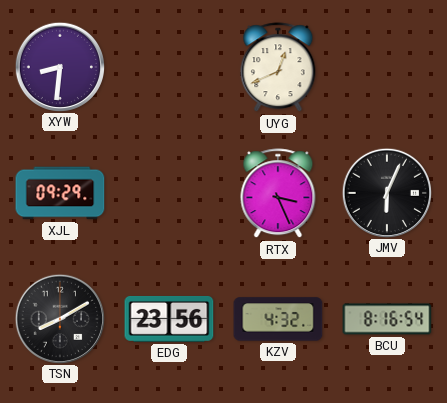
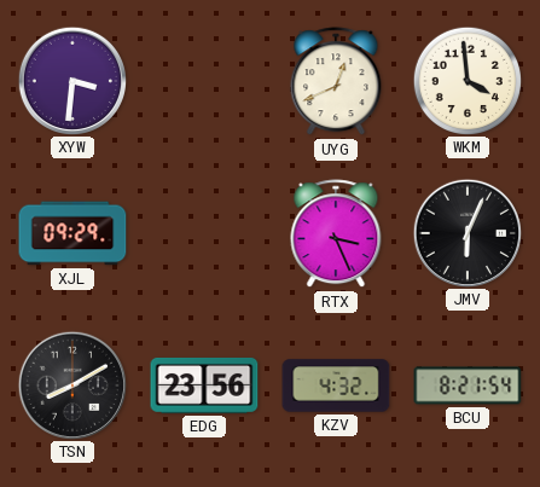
XYW: 8:31 -> 3:31
WKM: none -> 3:59
BCU: 8:16 -> 8:21
